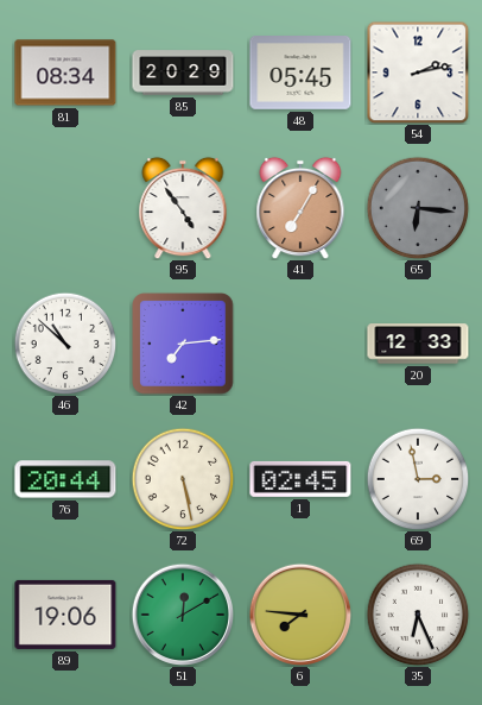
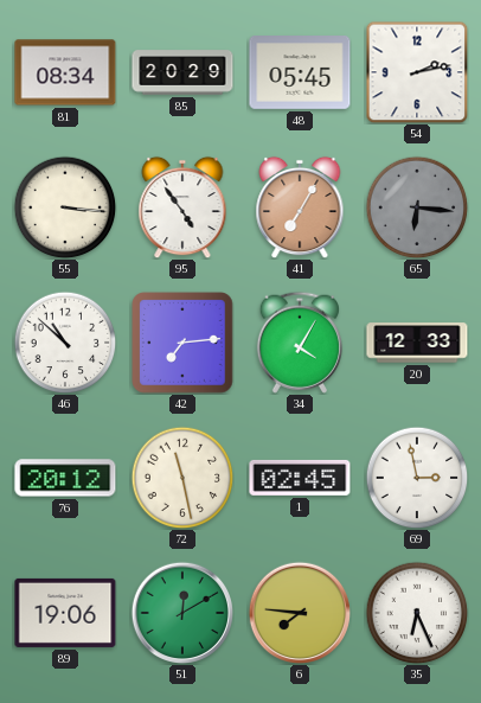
55: none -> 3:16
34: none -> 4:05
76: 20:44 -> 20:12
72: 5:28 -> 11:28
